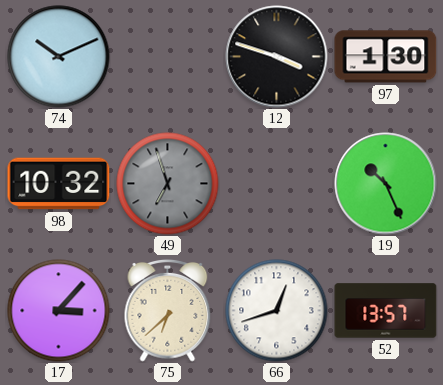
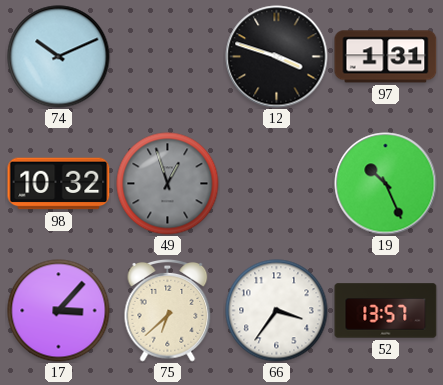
97: 1:30 -> 1:31
49: 6:57 -> 12:57
66: 12:42 -> 3:36
